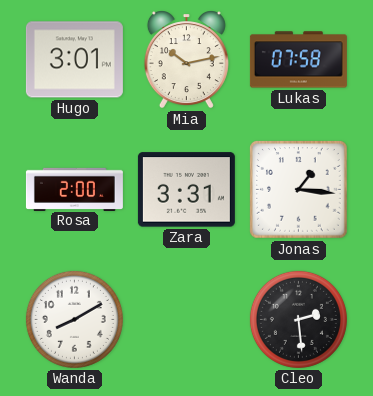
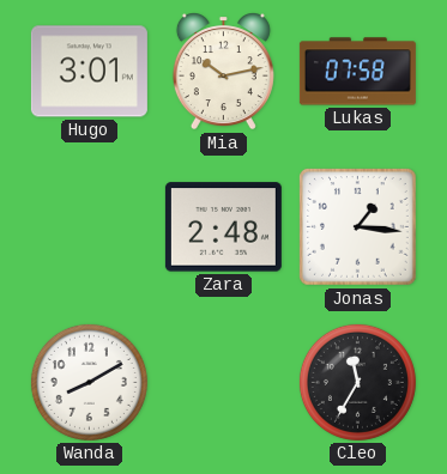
Rosa: 2:00 -> none
Zara: 3:31 -> 2:48
Cleo: 2:29 -> 11:35
